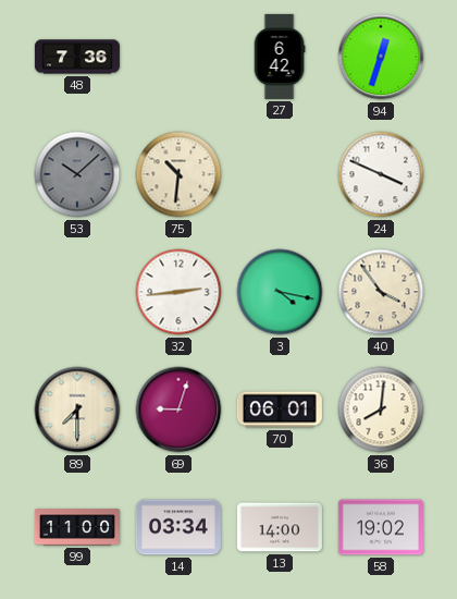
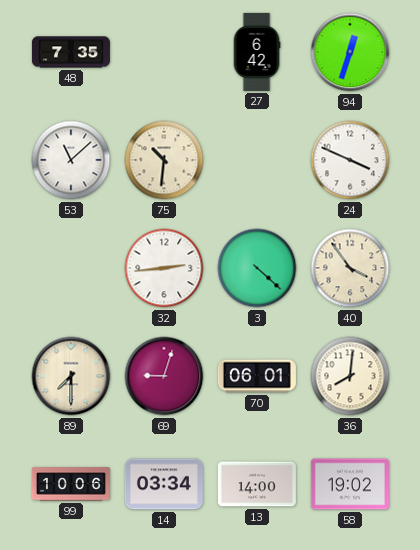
48: 7:36 -> 7:35
53: 10:08 -> 11:08
53 dial: grey -> white
3: 4:17 -> 4:22
99: 11:00 -> 10:06
